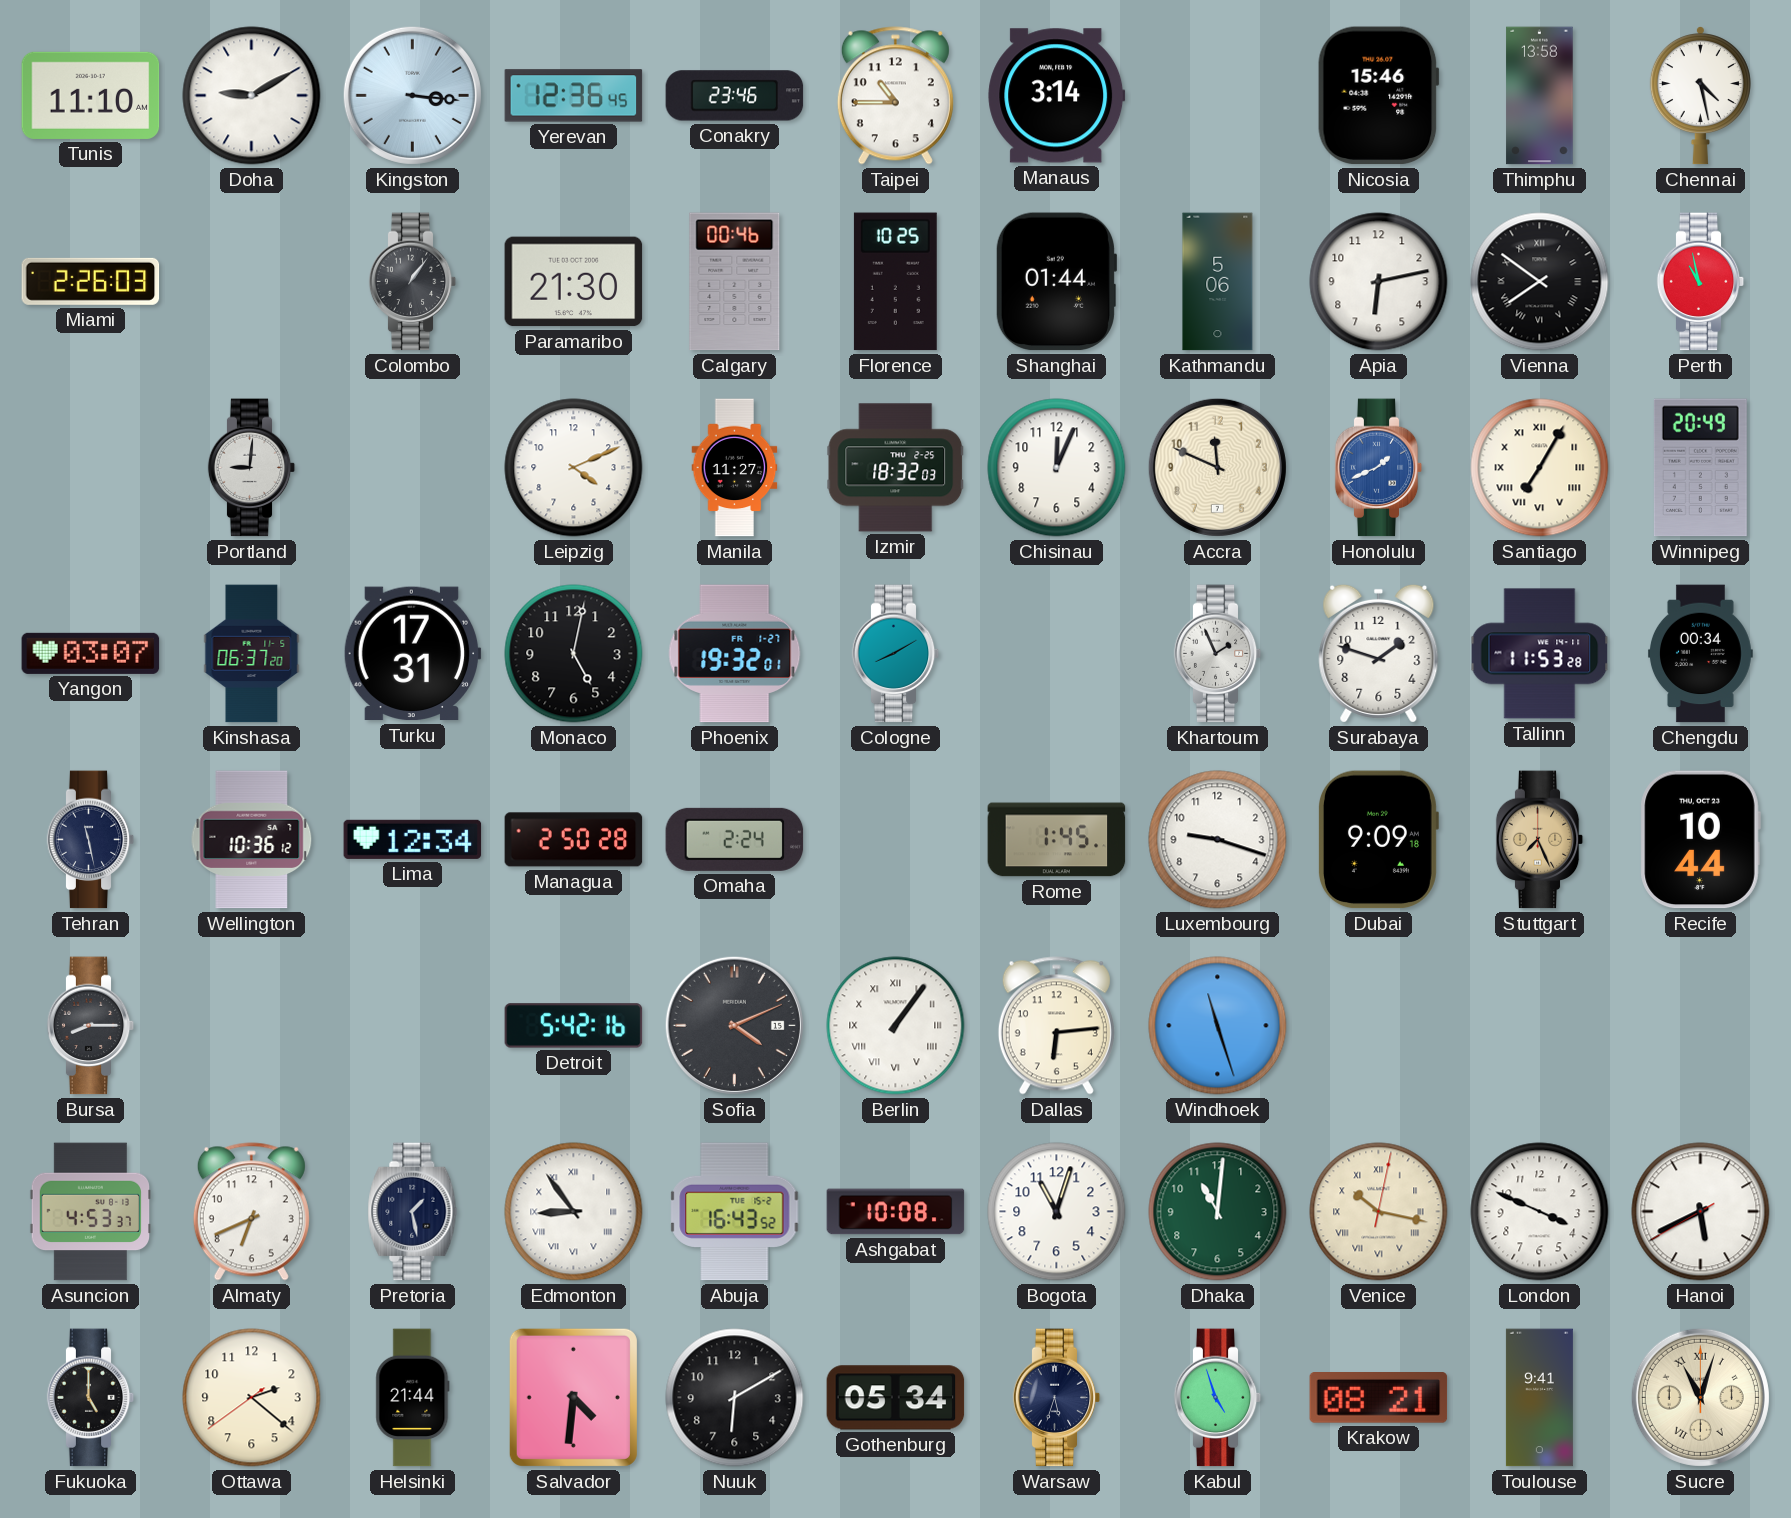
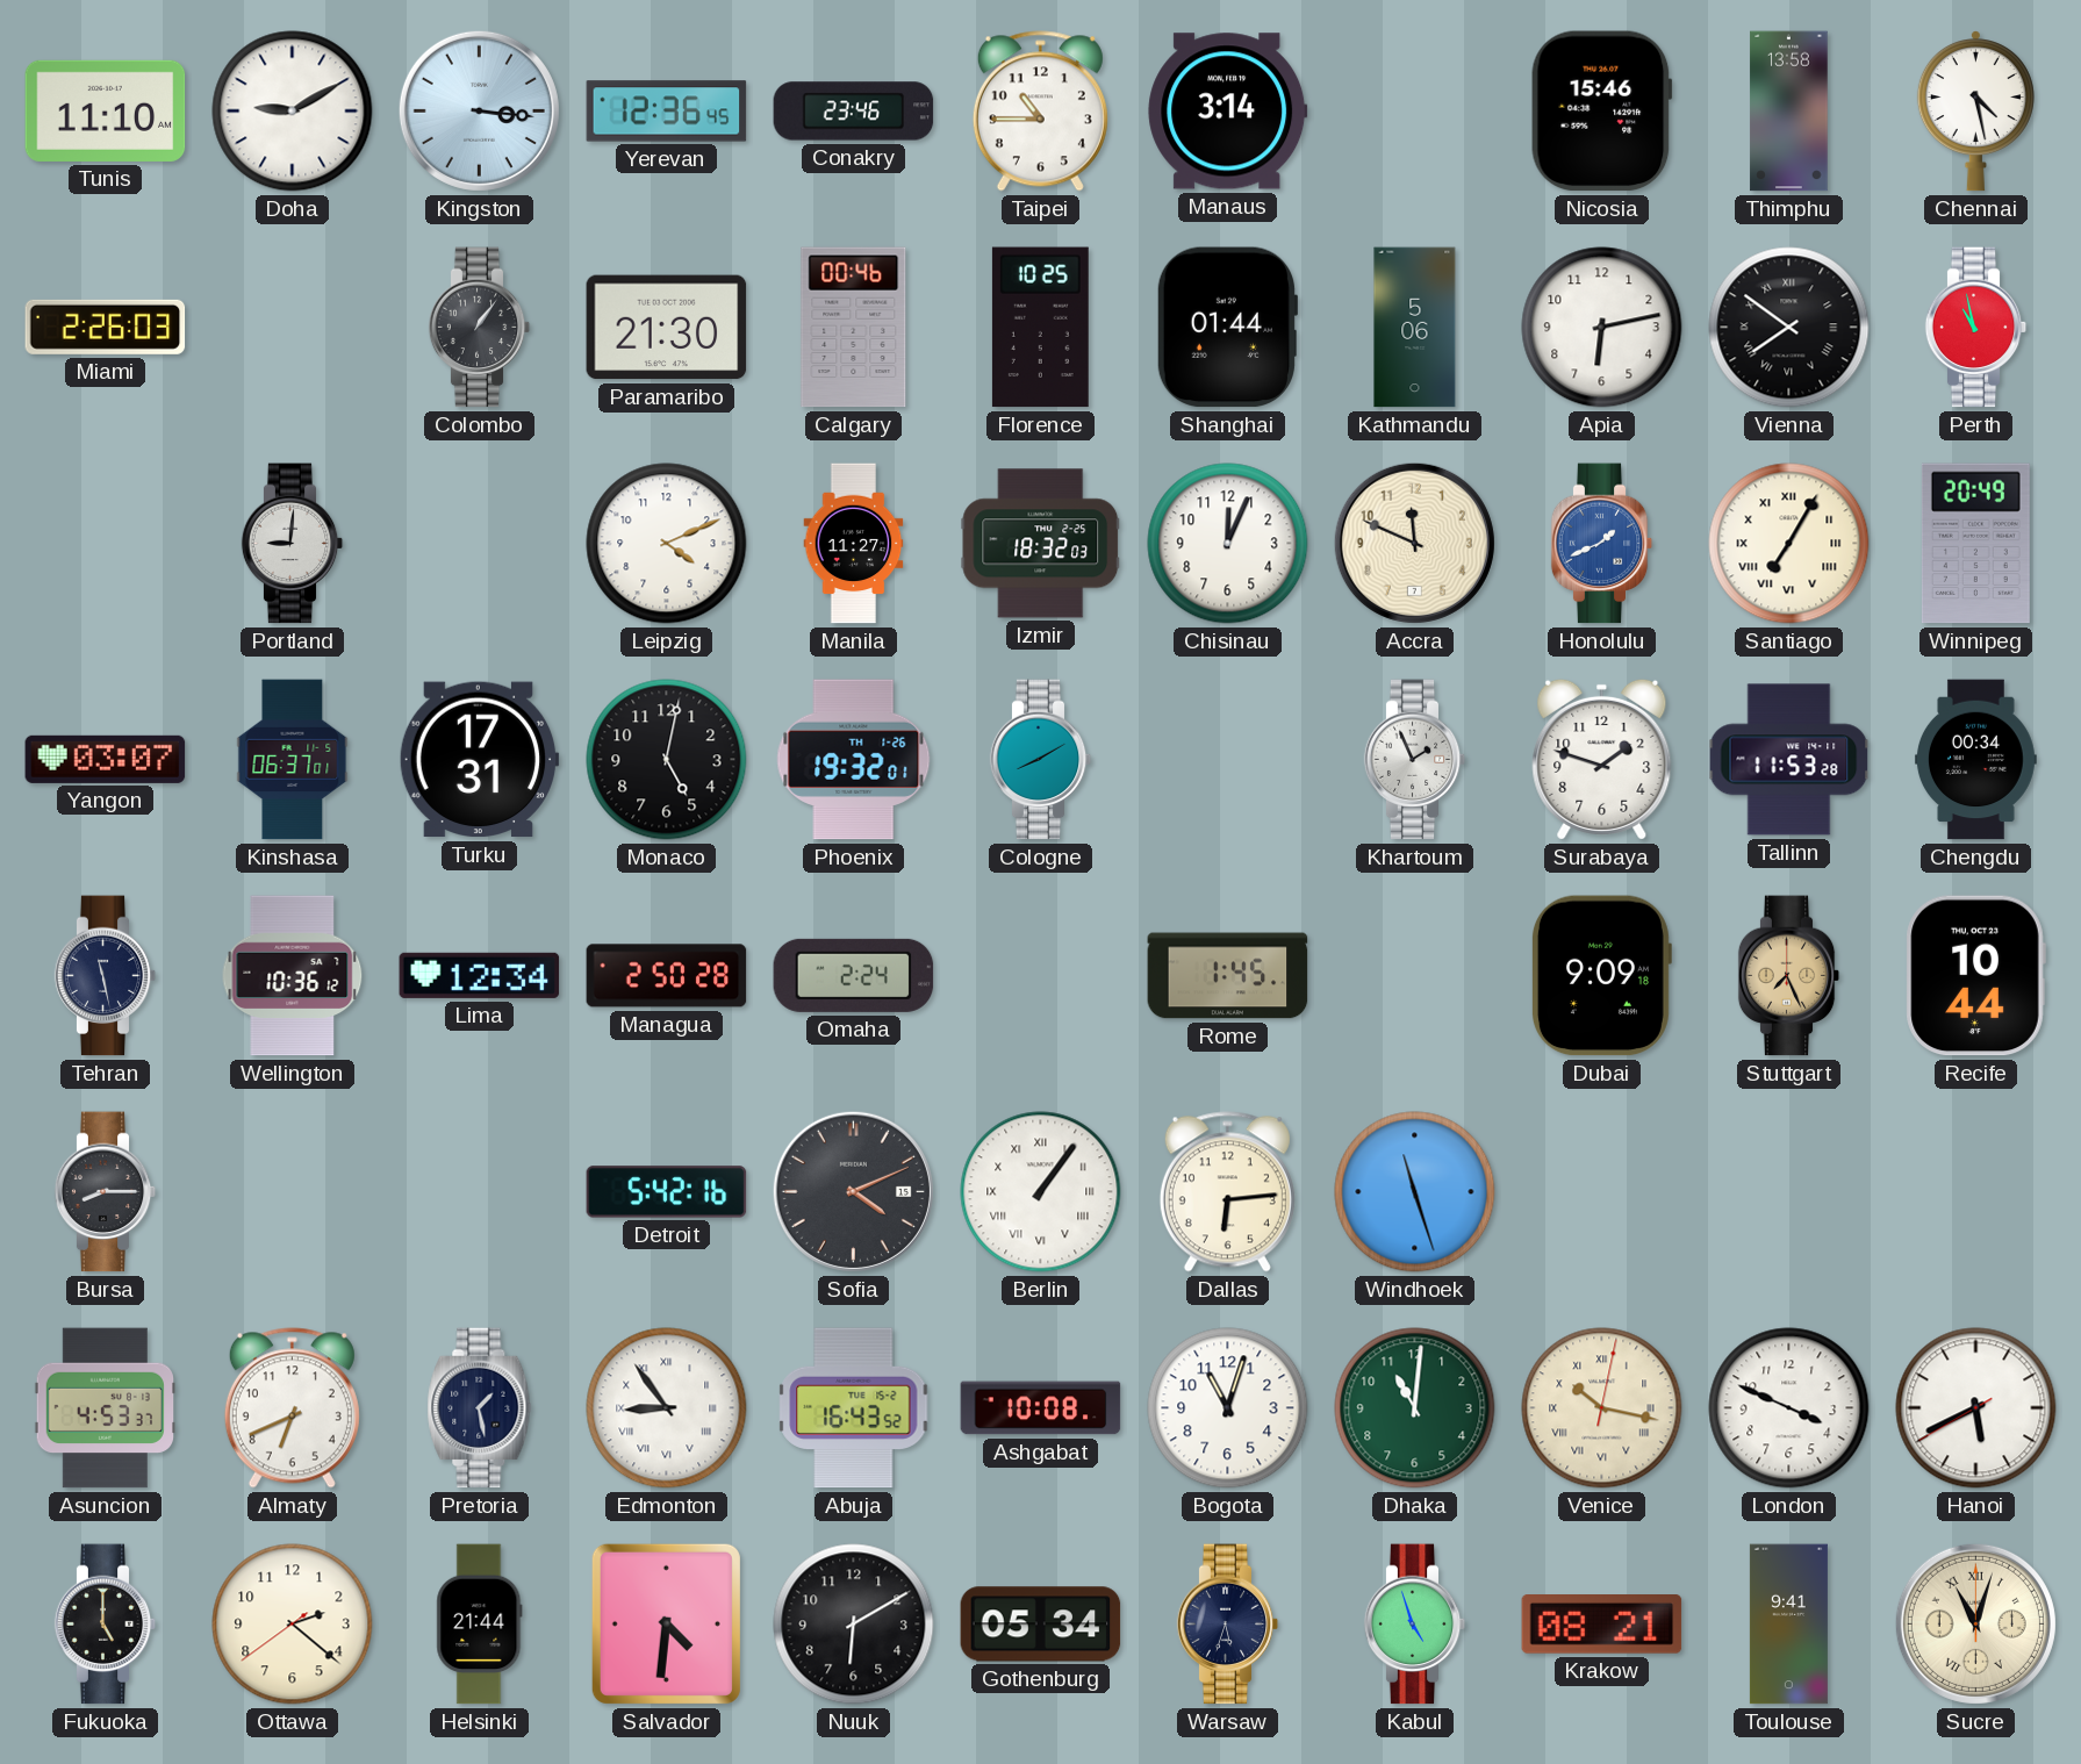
Kinshasa: 06:37:20 -> 06:37:01
Phoenix date: FR 1-27 -> TH 1-26
Luxembourg: 9:18 -> none
